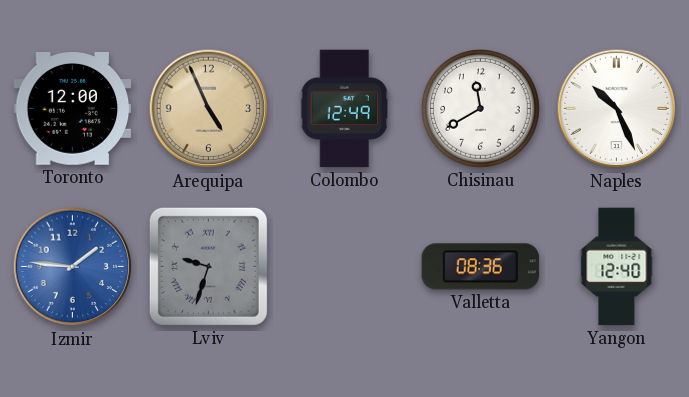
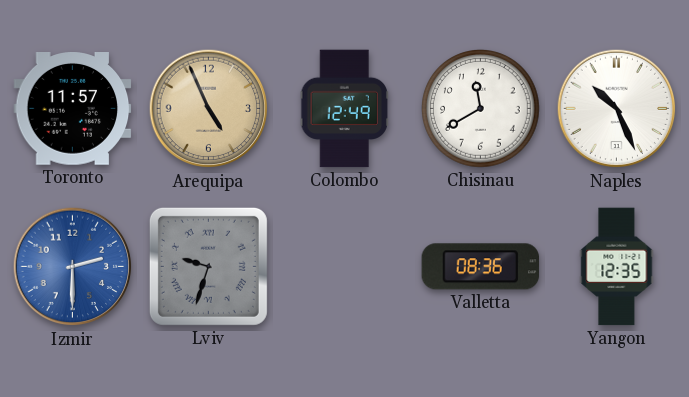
Toronto: 12:00 -> 11:57
Izmir: 1:46 -> 2:30
Yangon: 12:40 -> 12:35
